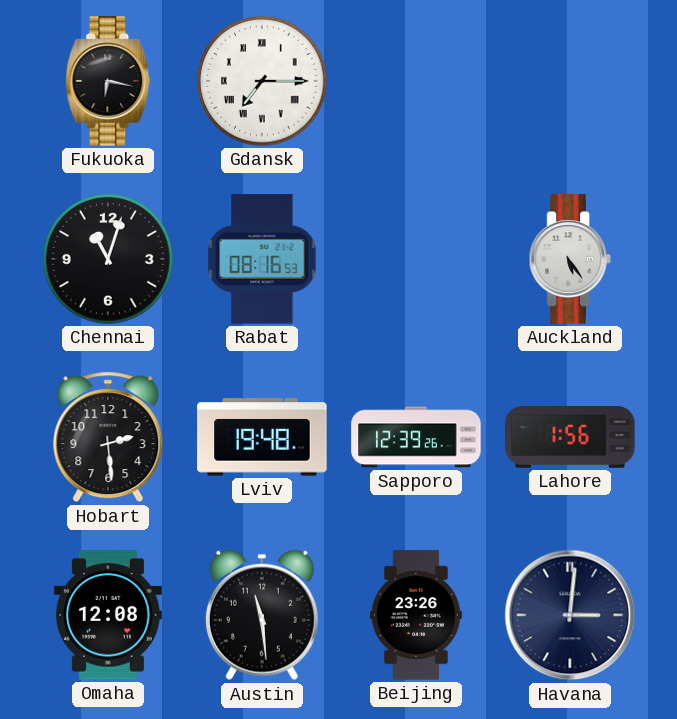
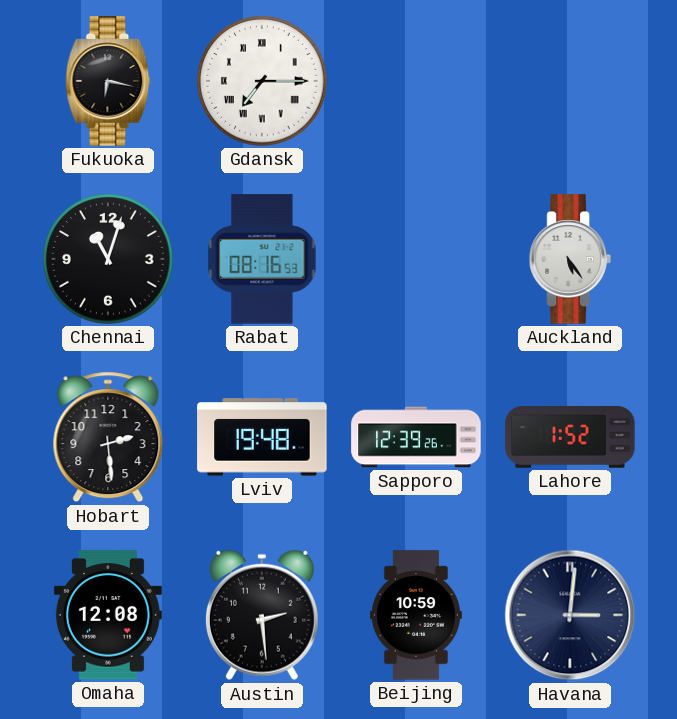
Lahore: 1:56 -> 1:52
Austin: 11:29 -> 2:29
Beijing: 23:26 -> 10:59
